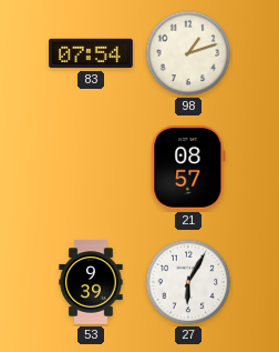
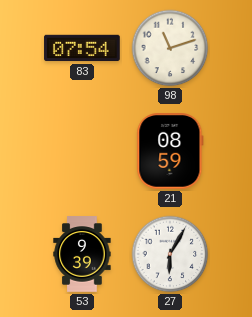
98: 1:12 -> 11:12
21: 08:57 -> 08:59
